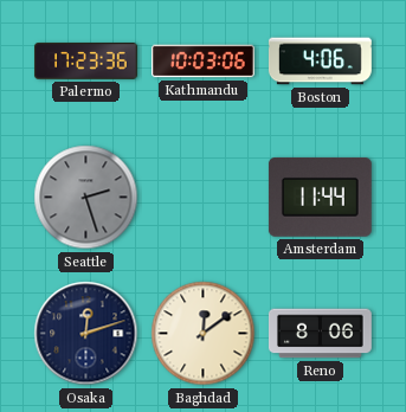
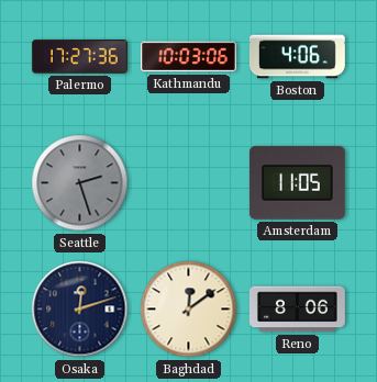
Palermo: 17:23 -> 17:27
Amsterdam: 11:44 -> 11:05
